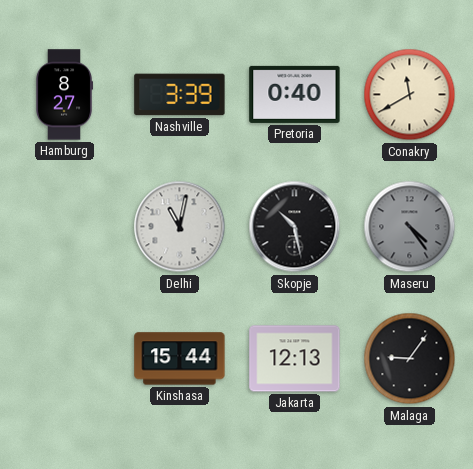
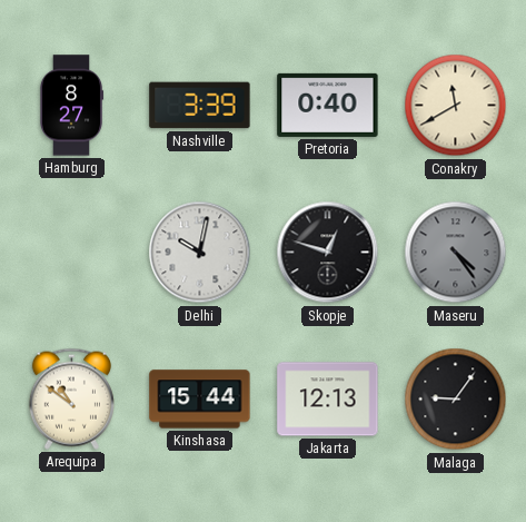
Delhi: 11:02 -> 10:02
Skopje: 10:28 -> 12:48
Arequipa: none -> 10:51
